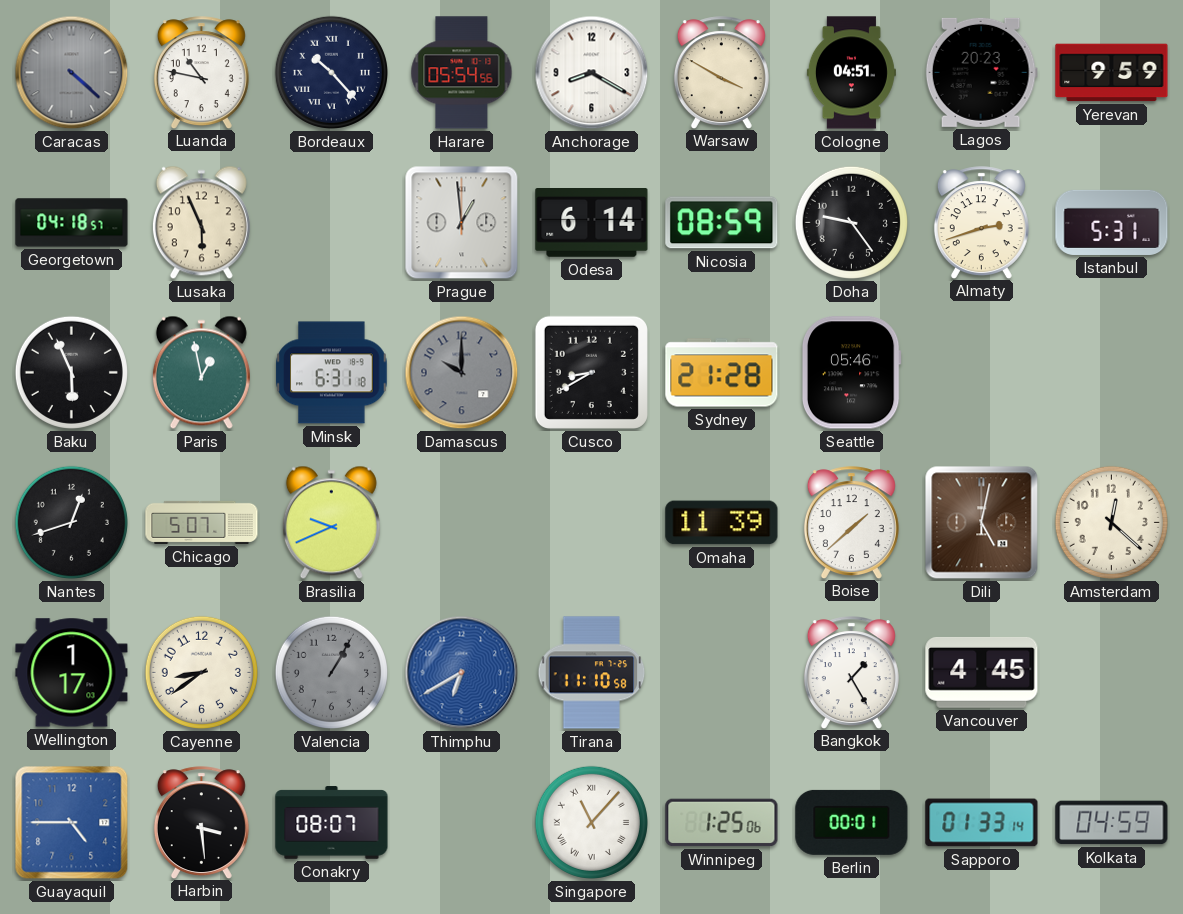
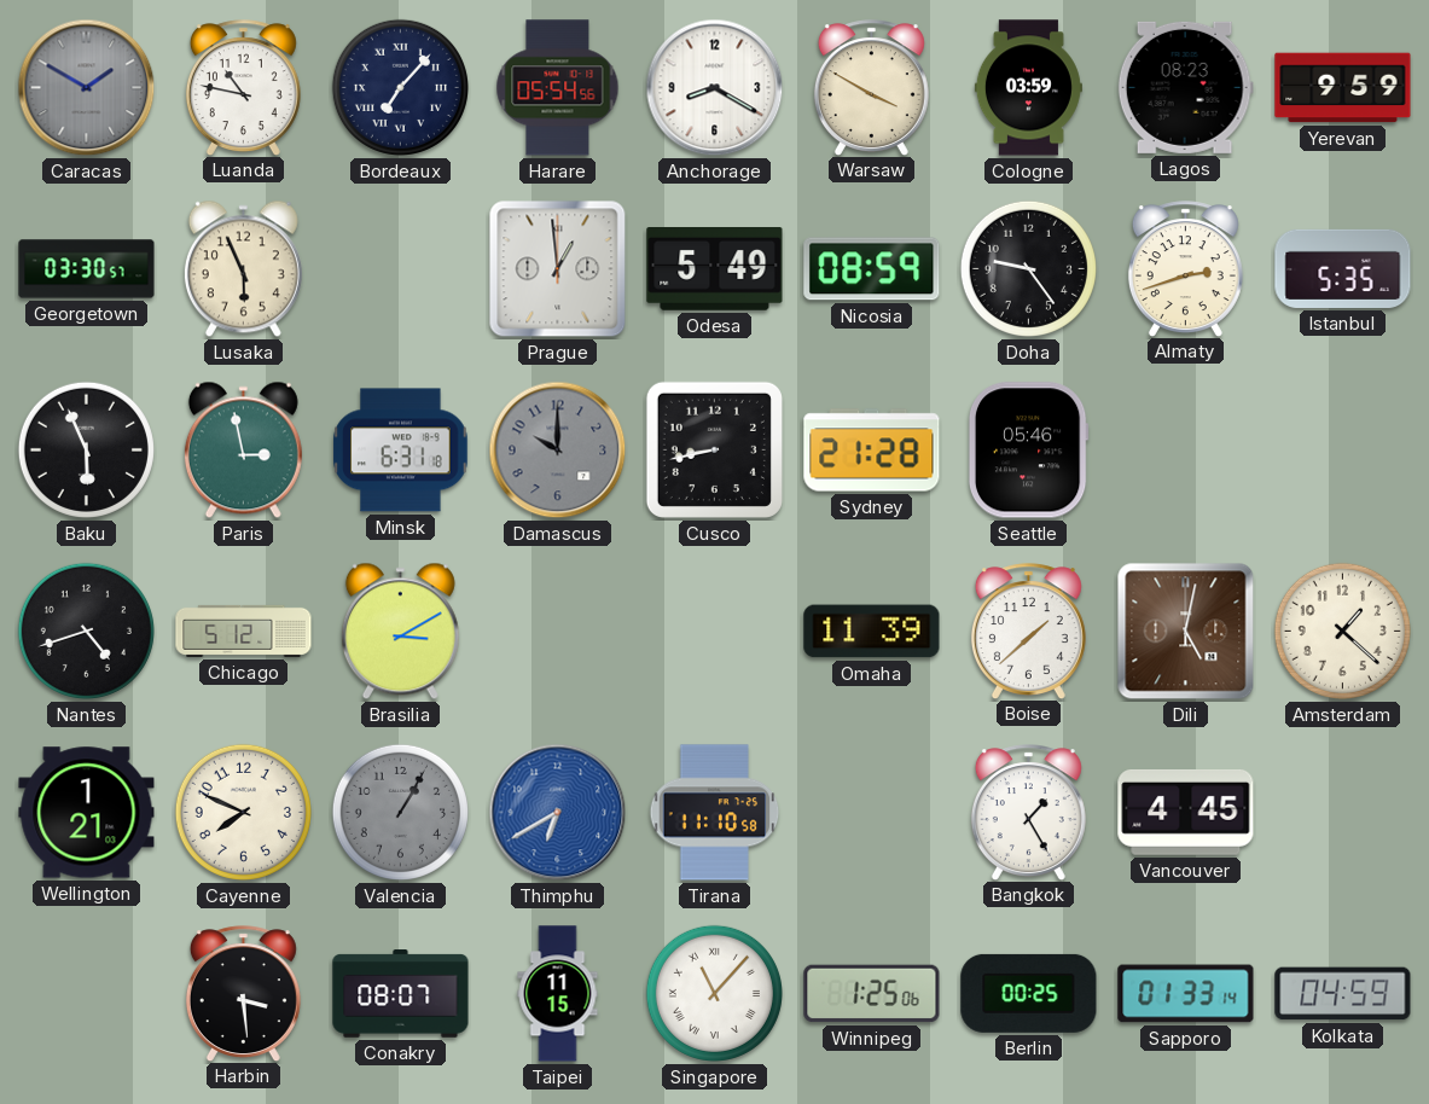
Caracas: 4:22 -> 1:50
Bordeaux: 10:23 -> 7:07
Cologne: 04:51 -> 03:59
Lagos: 20:23 -> 08:23
Georgetown: 04:18 -> 03:30
Odesa: 6:14 -> 5:49
Istanbul: 5:31 -> 5:35
Paris: 12:58 -> 2:58
Cusco: 8:40 -> 8:43
Nantes: 12:42 -> 4:42
Chicago: 5:07 -> 5:12
Brasilia: 9:41 -> 3:10
Amsterdam: 12:22 -> 1:22
Wellington: 1:17 -> 1:21
Cayenne: 8:39 -> 7:49
Guayaquil: 4:45 -> none
Taipei: none -> 11:15
Berlin: 00:01 -> 00:25
